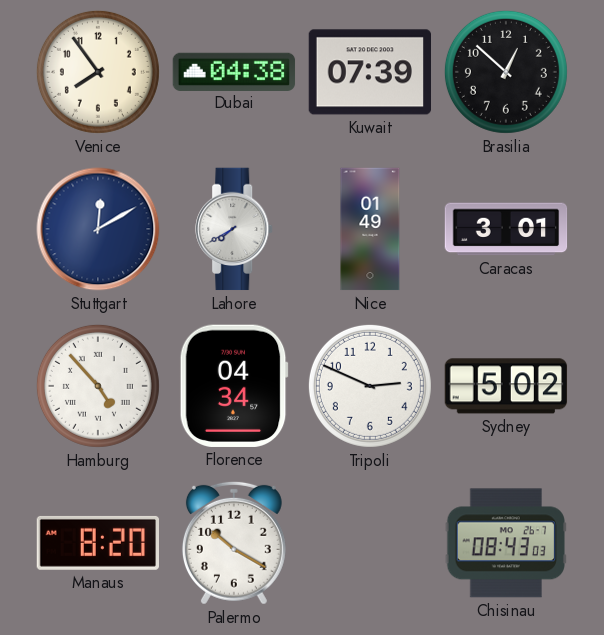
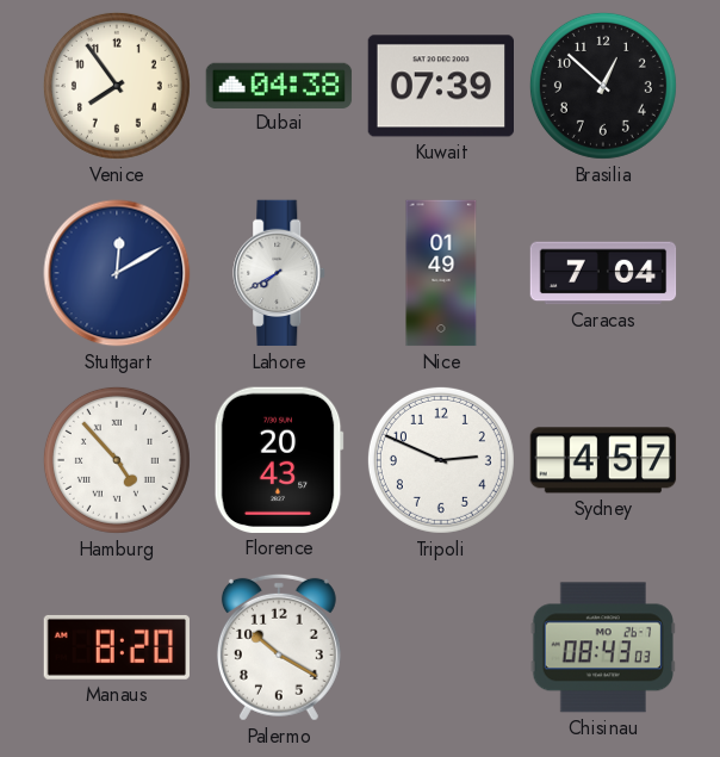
Caracas: 3:01 -> 7:04
Florence: 04:34 -> 20:43
Sydney: 5:02 -> 4:57
